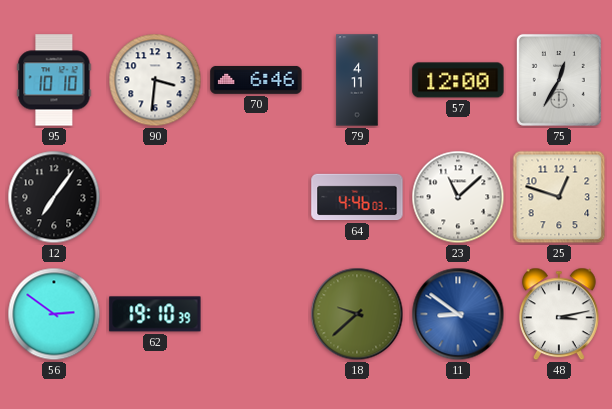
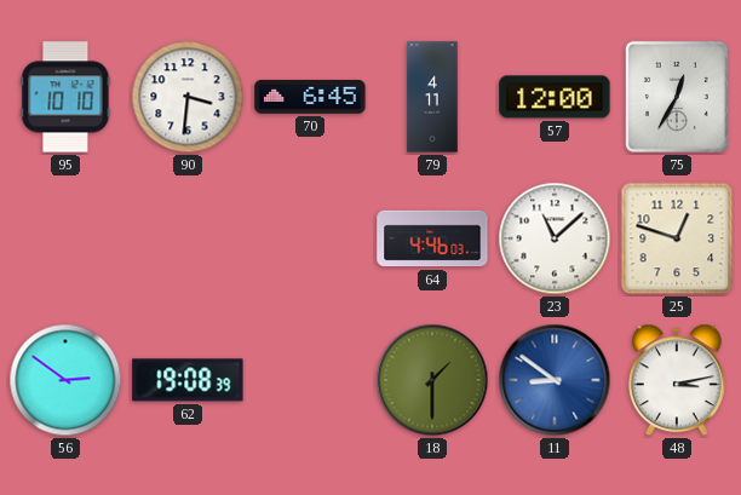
70: 6:46 -> 6:45
12: 7:06 -> none
62: 19:10 -> 19:08
18: 9:38 -> 1:30
